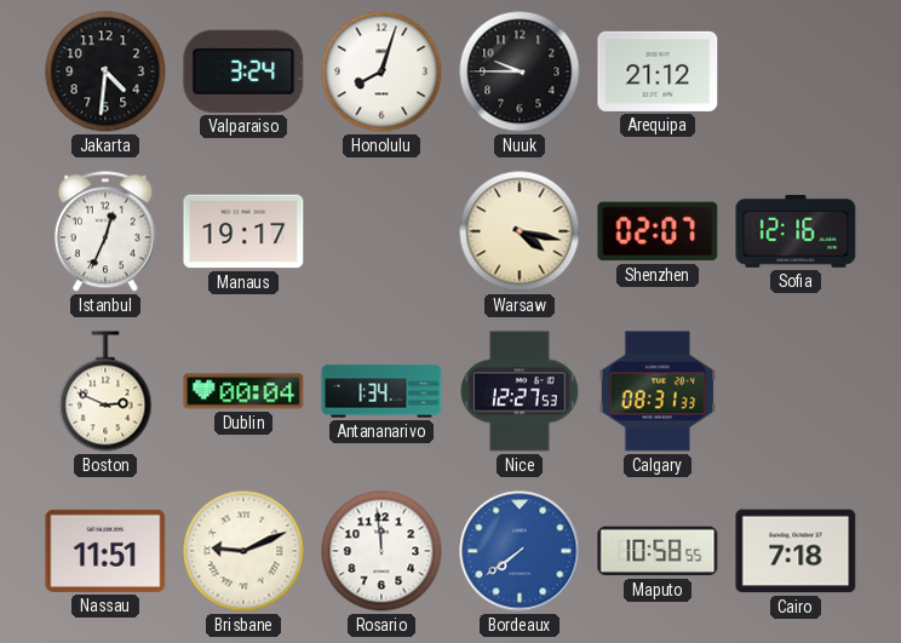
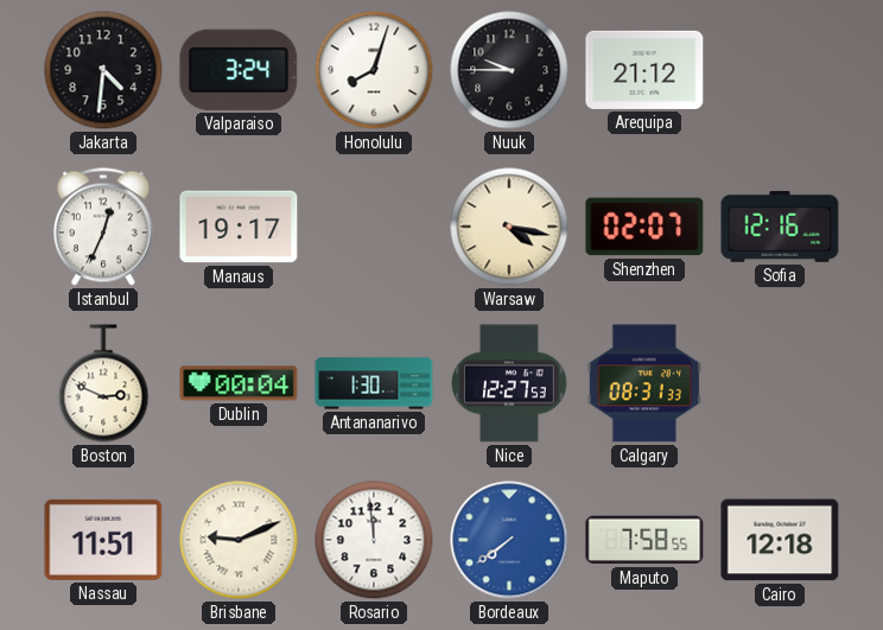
Antananarivo: 1:34 -> 1:30
Maputo: 10:58 -> 7:58
Cairo: 7:18 -> 12:18
